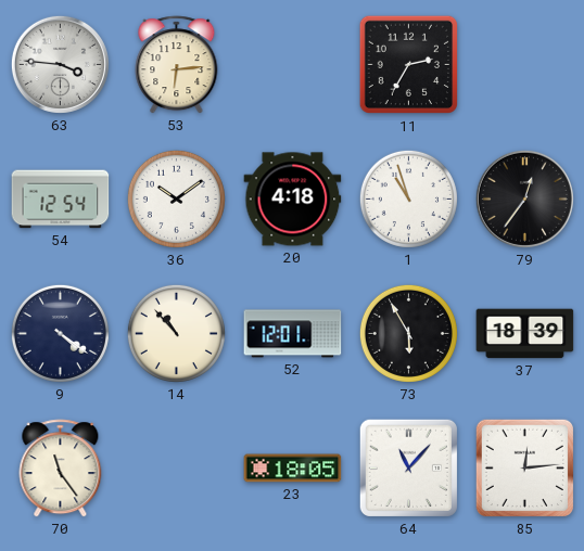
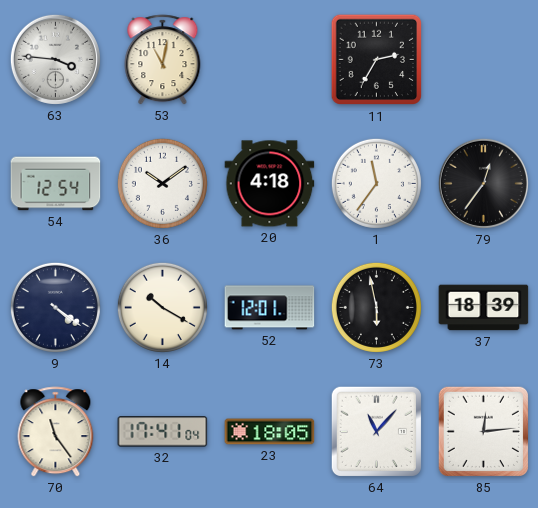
53: 6:14 -> 11:02
1: 10:57 -> 11:36
14: 10:53 -> 10:20
73: 5:55 -> 5:58
32: none -> 17:41
